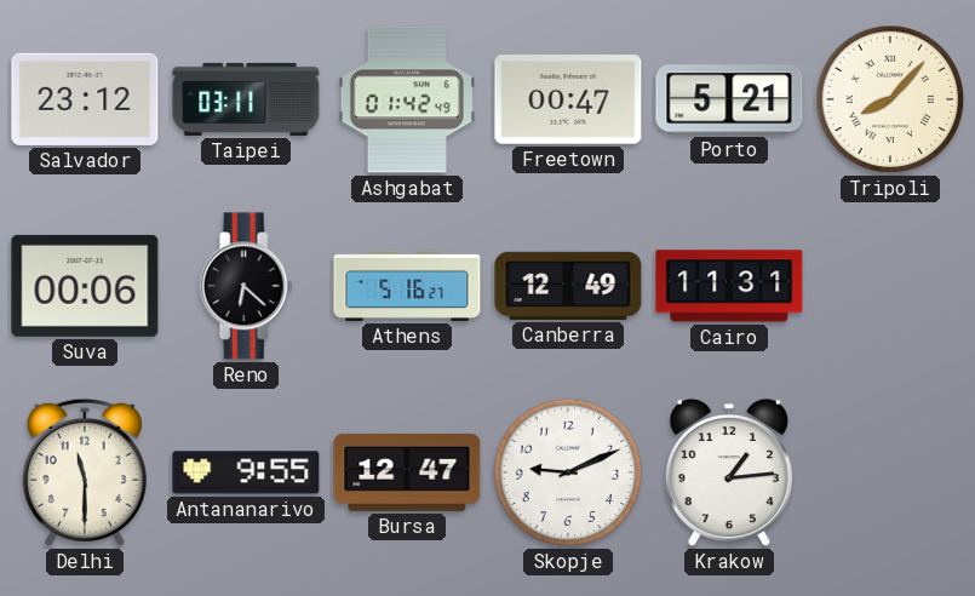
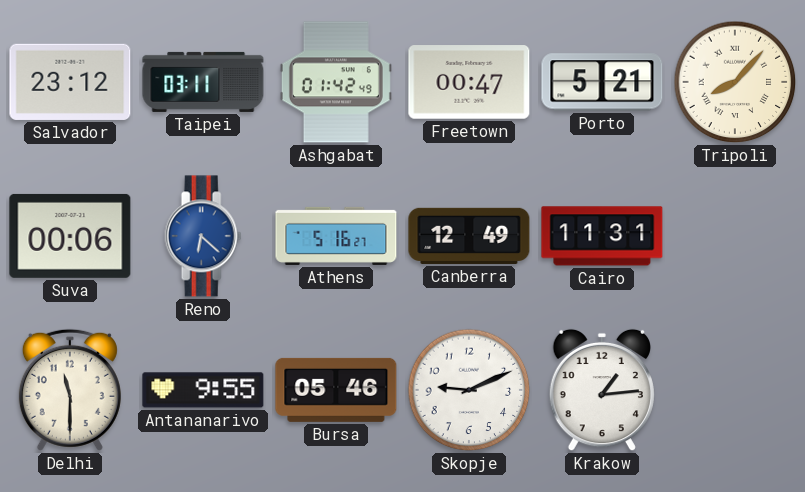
Reno dial: black -> blue
Bursa: 12:47 -> 05:46
